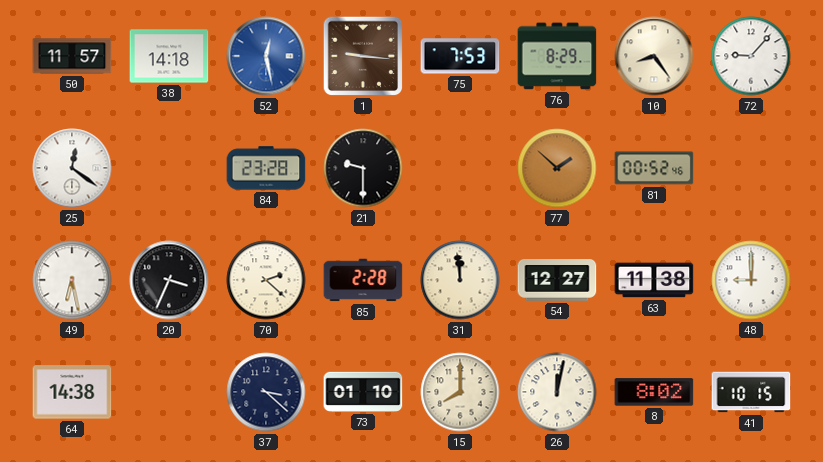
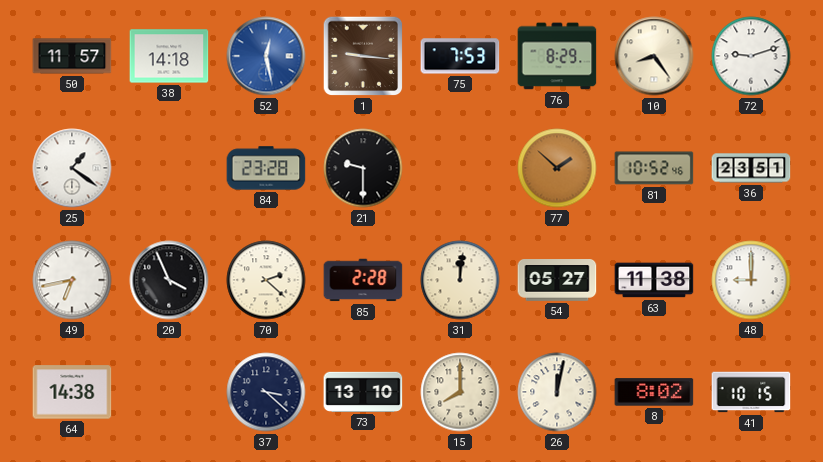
72: 9:07 -> 9:12
25: 12:21 -> 1:21
81: 00:52 -> 10:52
36: none -> 23:51
49: 6:28 -> 6:43
20: 3:34 -> 3:56
31: 11:59 -> 12:01
54: 12:27 -> 05:27
73: 01:10 -> 13:10
